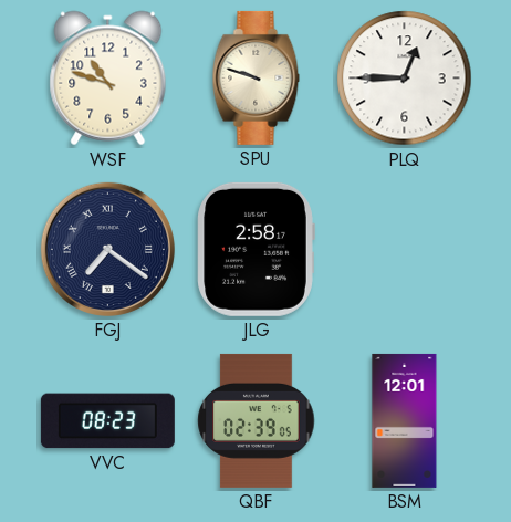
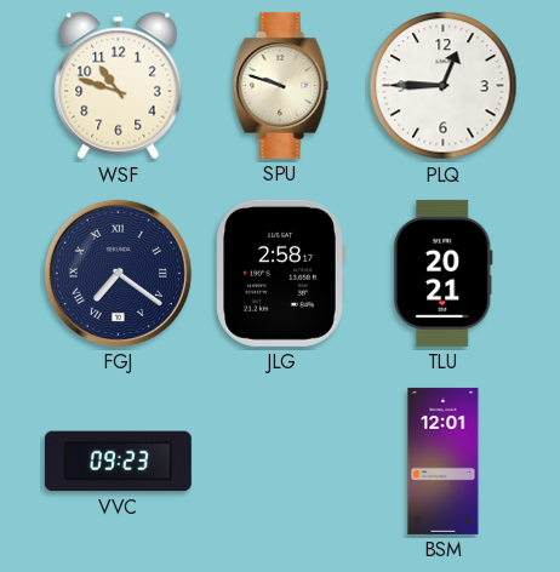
TLU: none -> 20:21
VVC: 08:23 -> 09:23
QBF: 02:39 -> none
